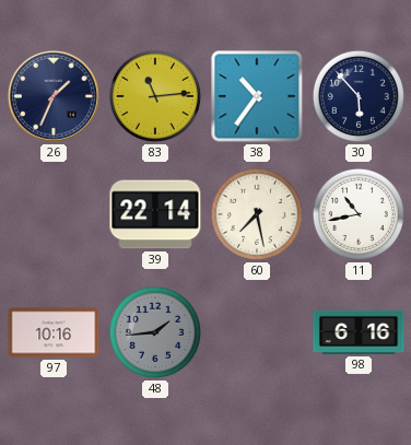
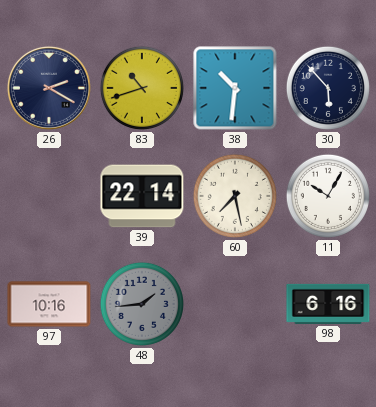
26: 1:34 -> 2:20
83: 11:14 -> 10:42
38: 10:36 -> 10:31
11: 10:43 -> 10:05
